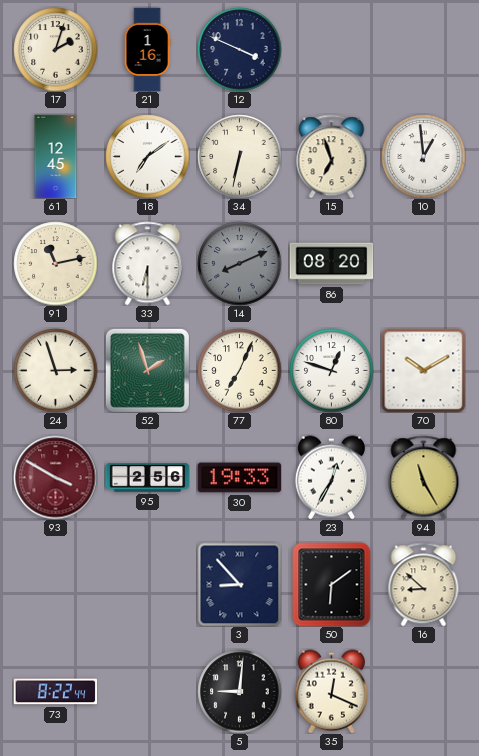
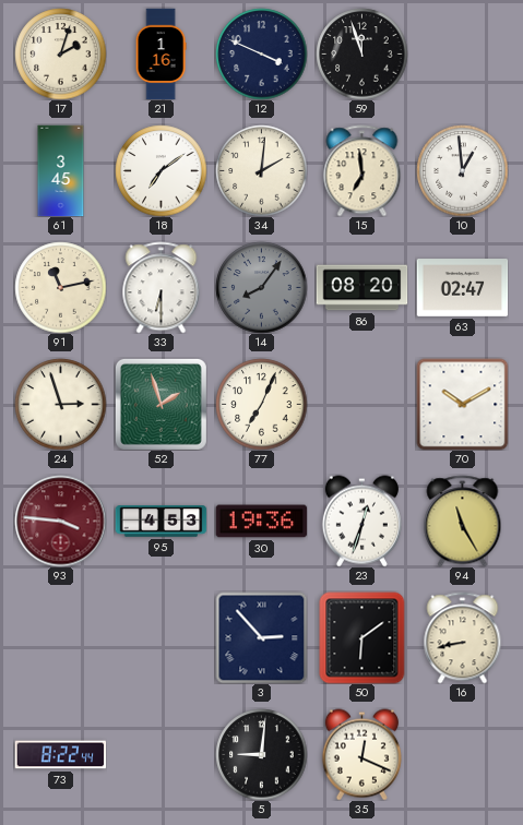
59: none -> 11:57
61: 12:45 -> 3:45
34: 6:32 -> 2:01
15: 6:57 -> 6:59
14: 8:11 -> 8:06
63: none -> 02:47
80: 12:48 -> none
93: 3:50 -> 3:46
95: 2:56 -> 4:53
30: 19:33 -> 19:36
23: 12:35 -> 12:33
3: 8:53 -> 2:53
16: 8:52 -> 8:43
